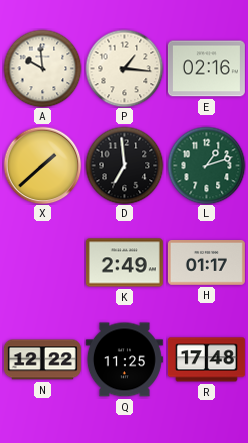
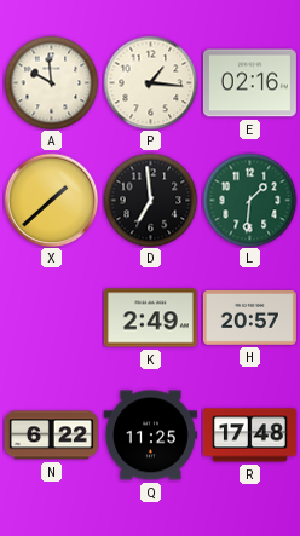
L: 1:12 -> 1:31
H: 01:17 -> 20:57
N: 12:22 -> 6:22
